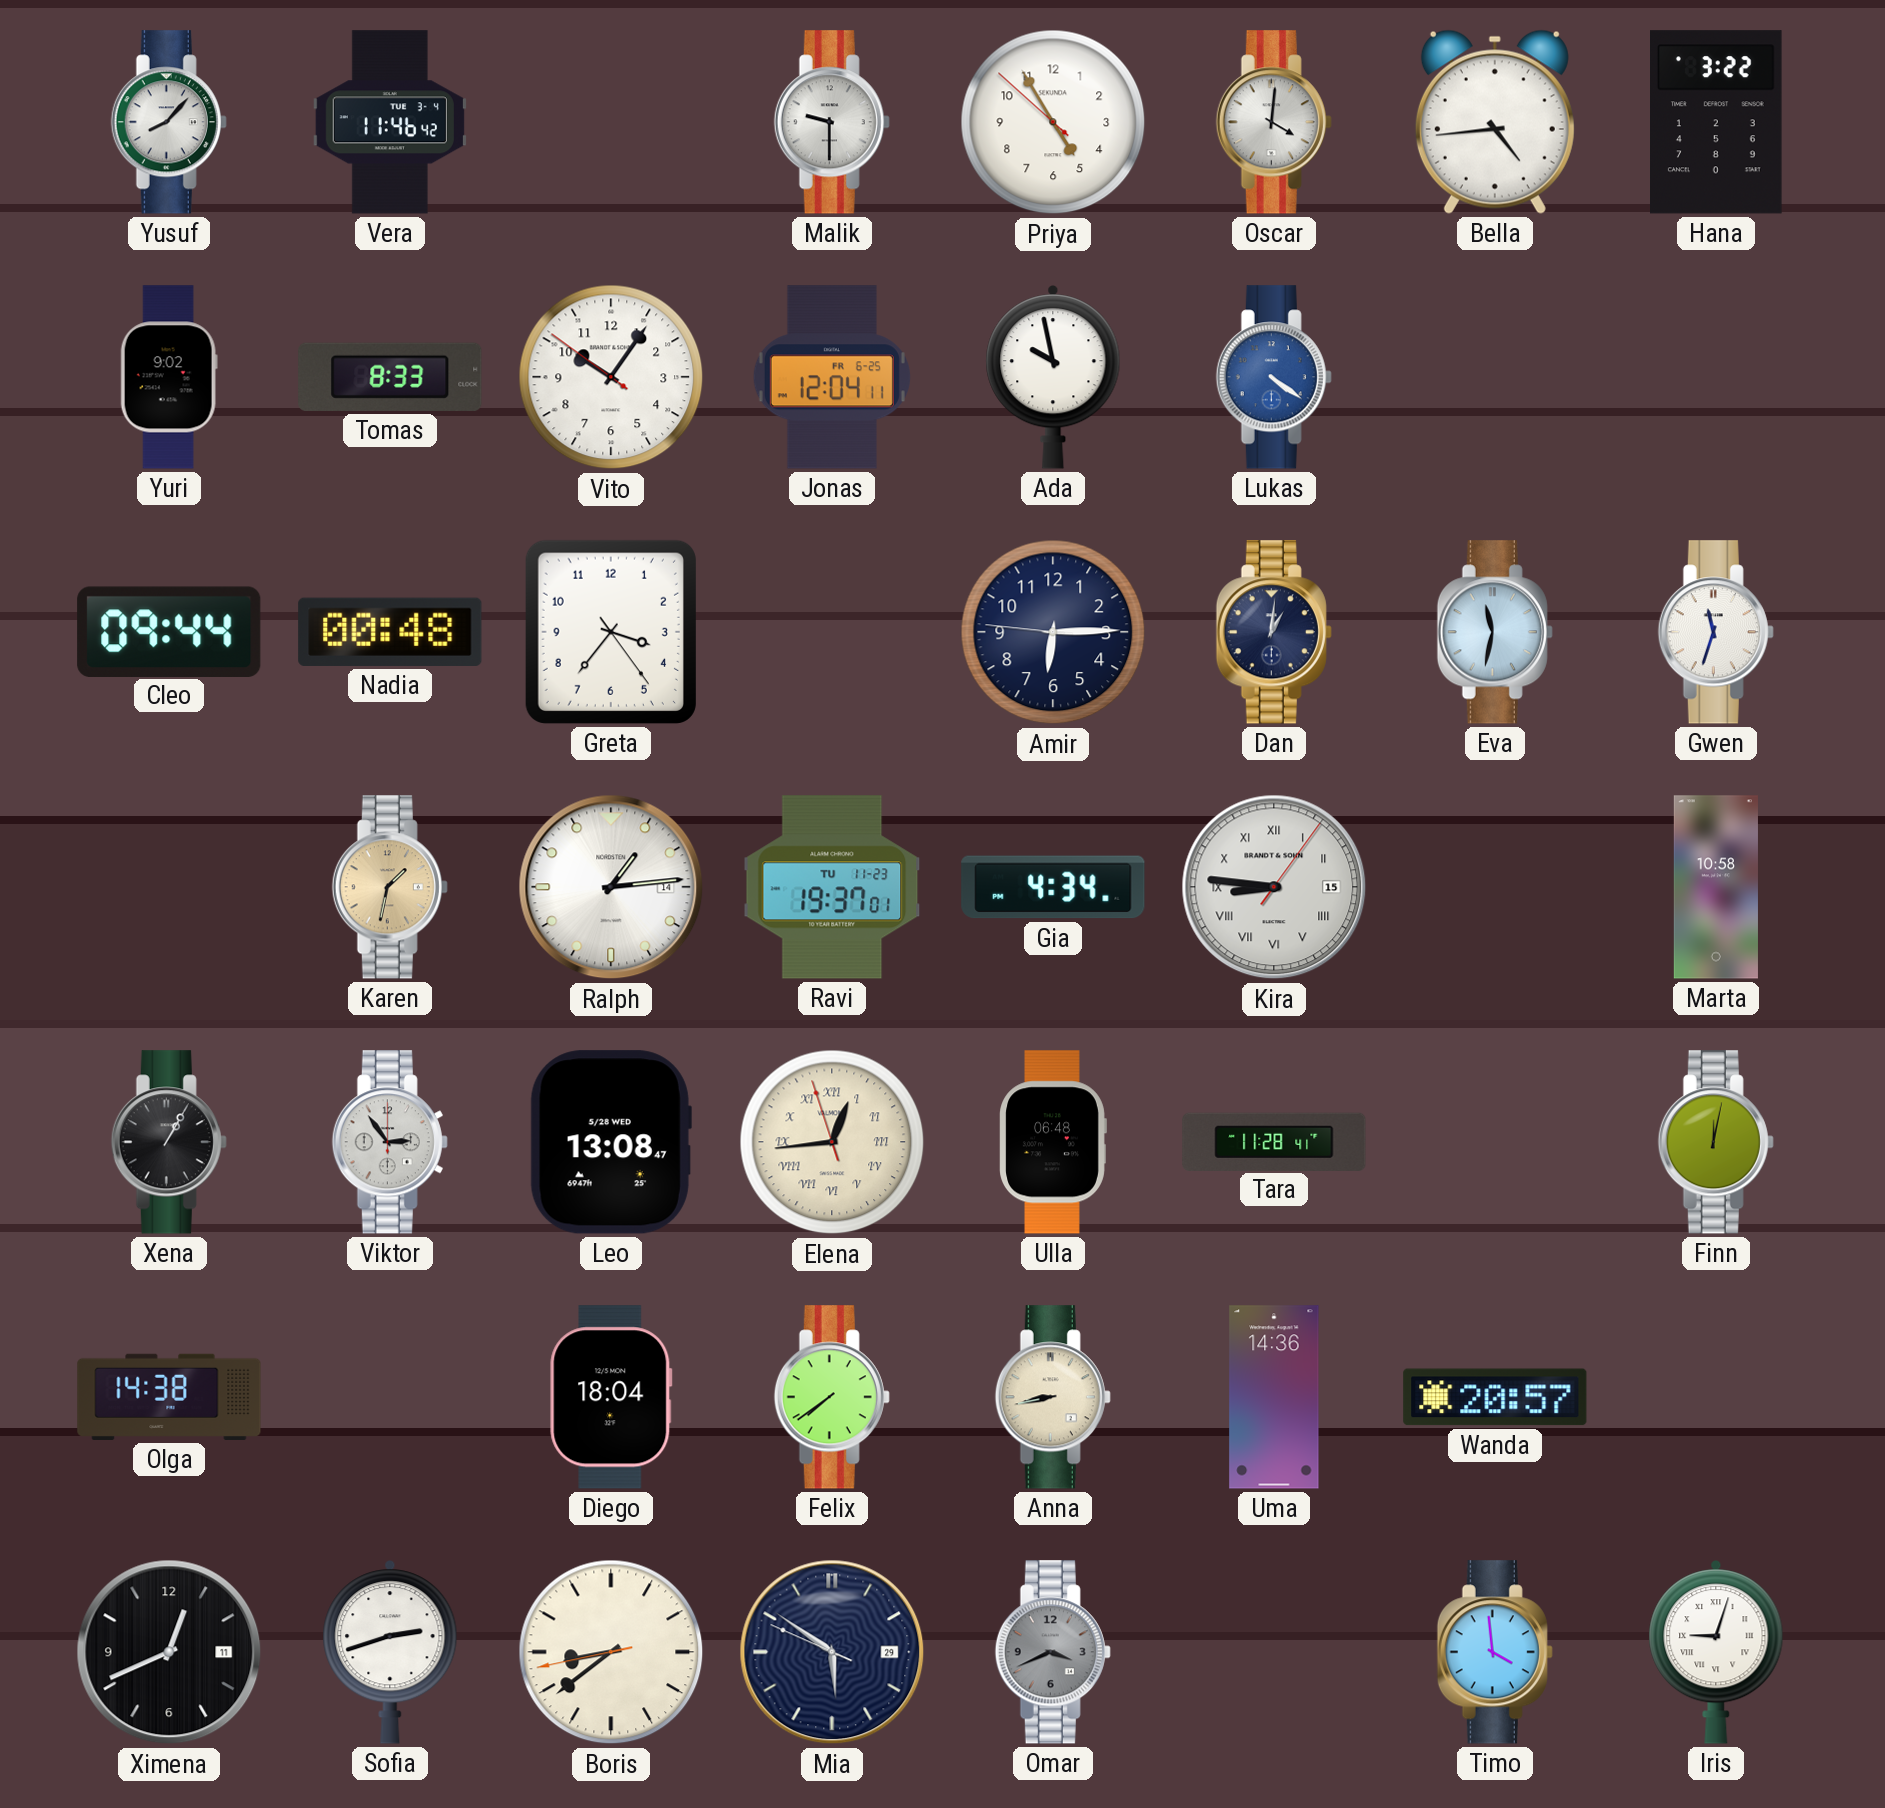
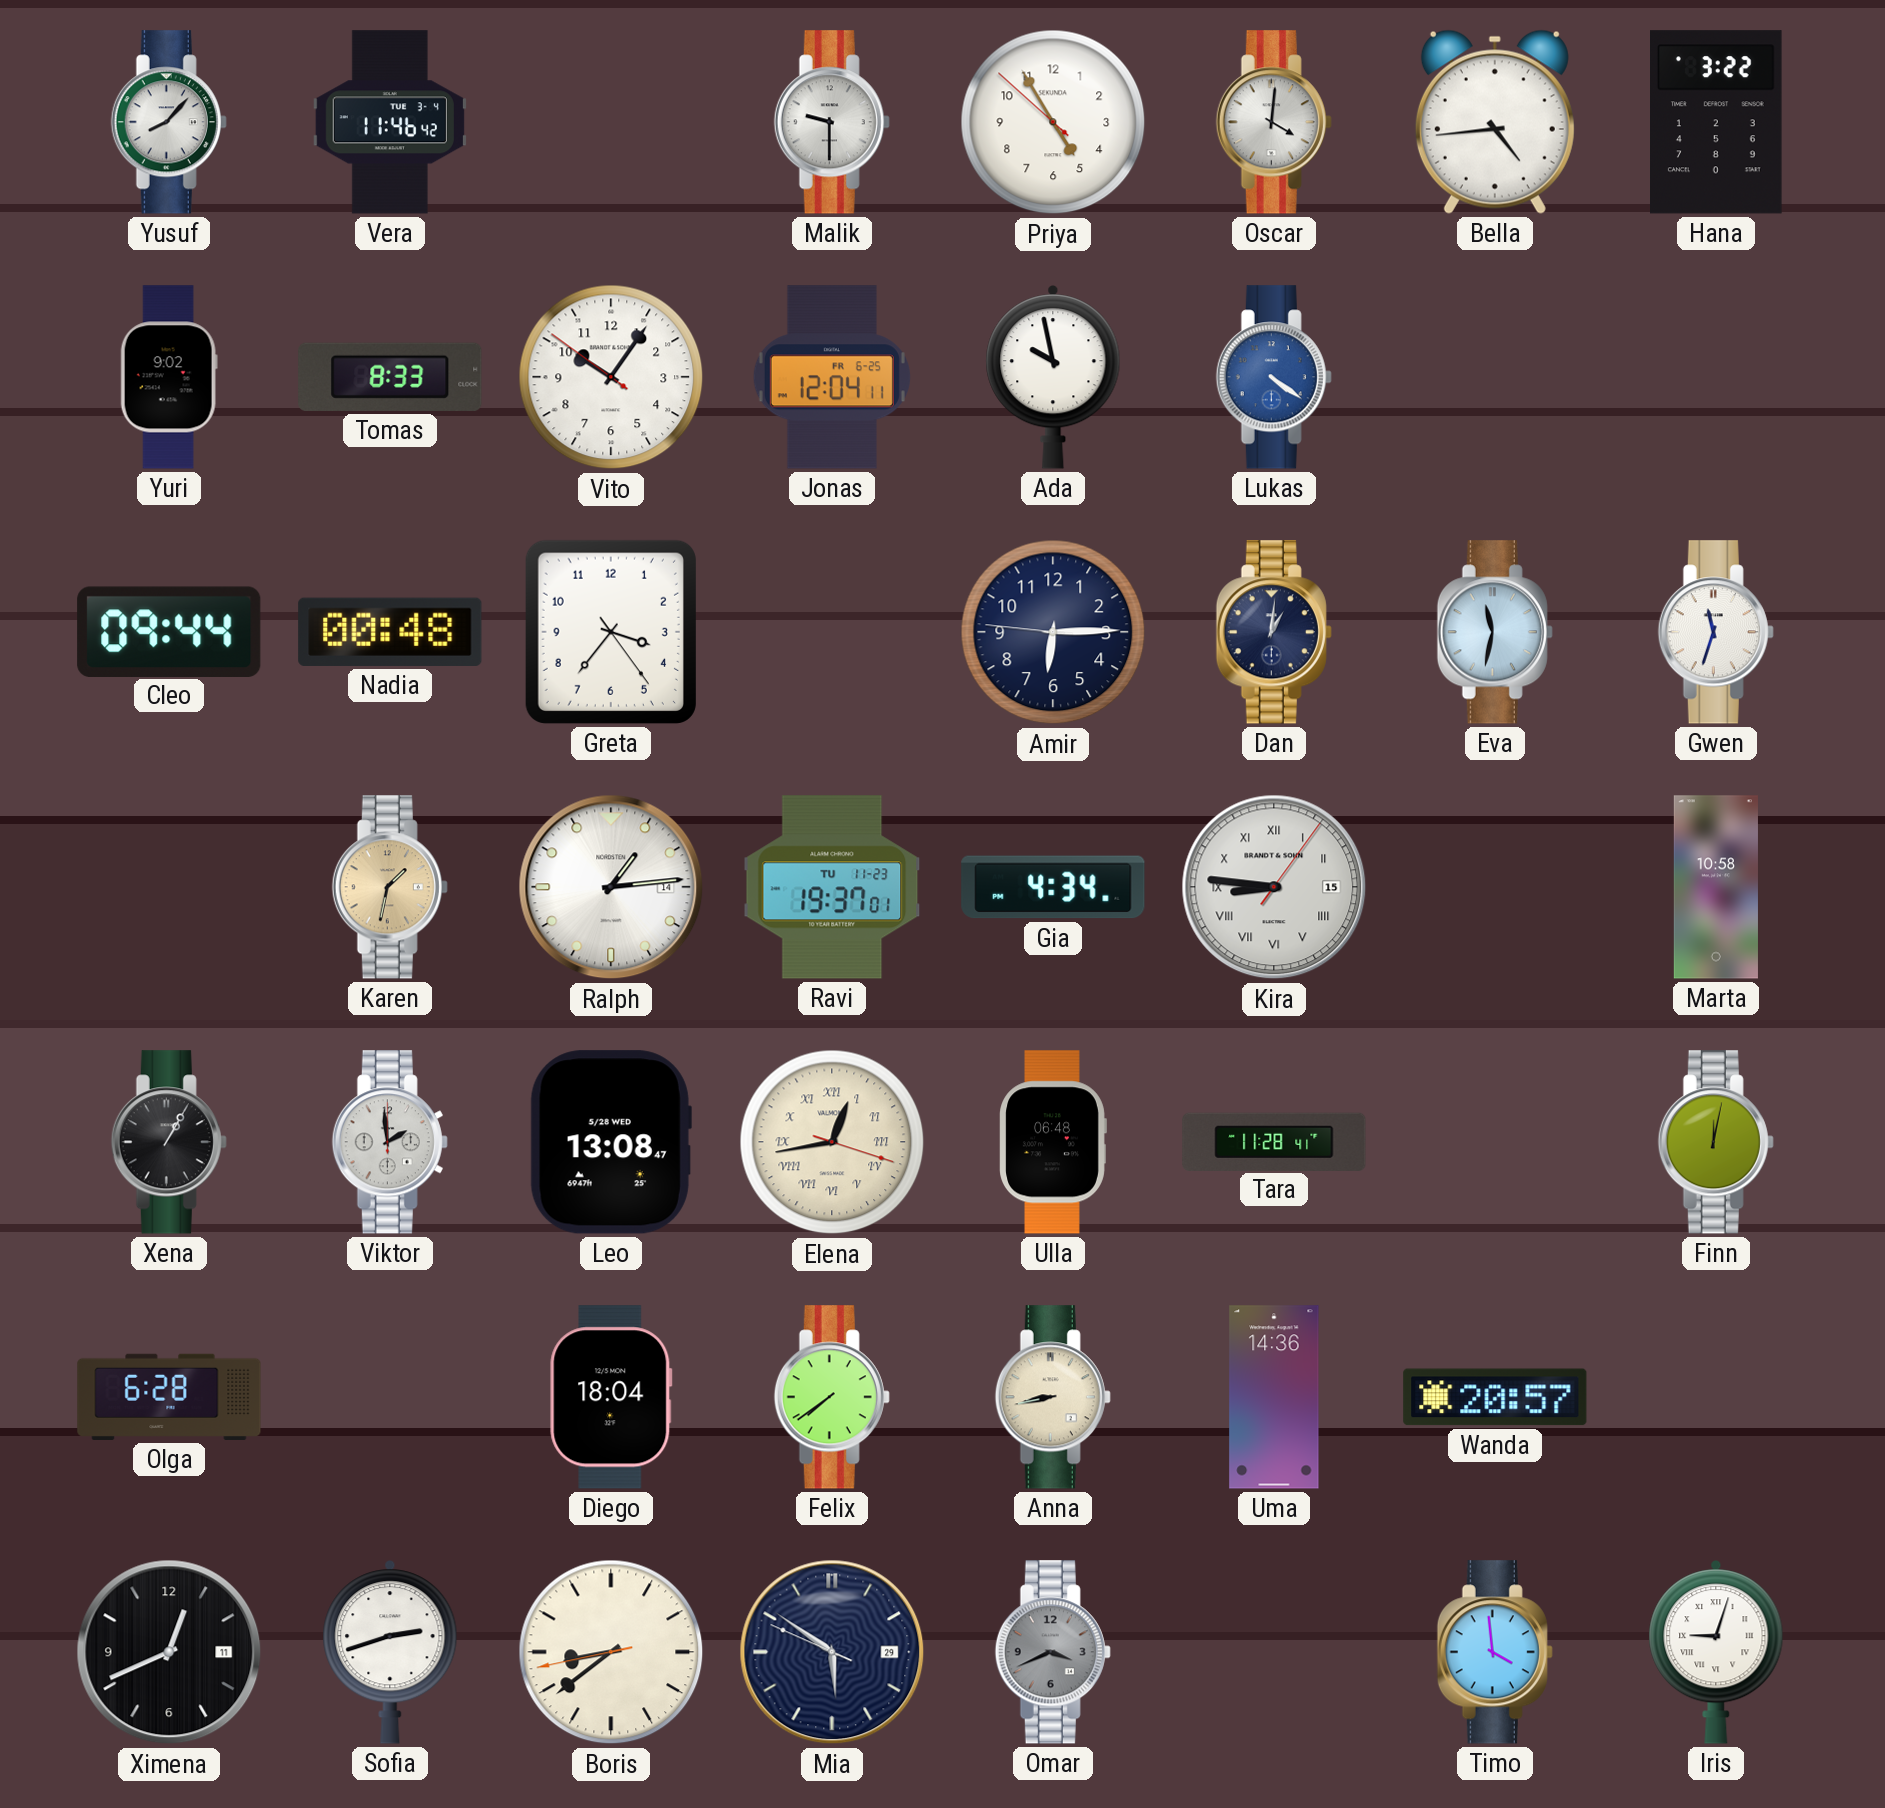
Viktor: 2:54 -> 1:59
Elena: 12:43:57 -> 12:43:18
Olga: 14:38 -> 6:28
